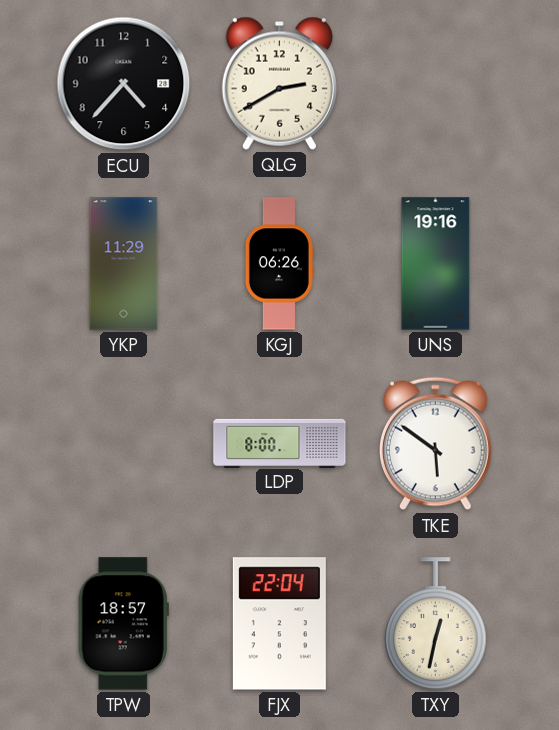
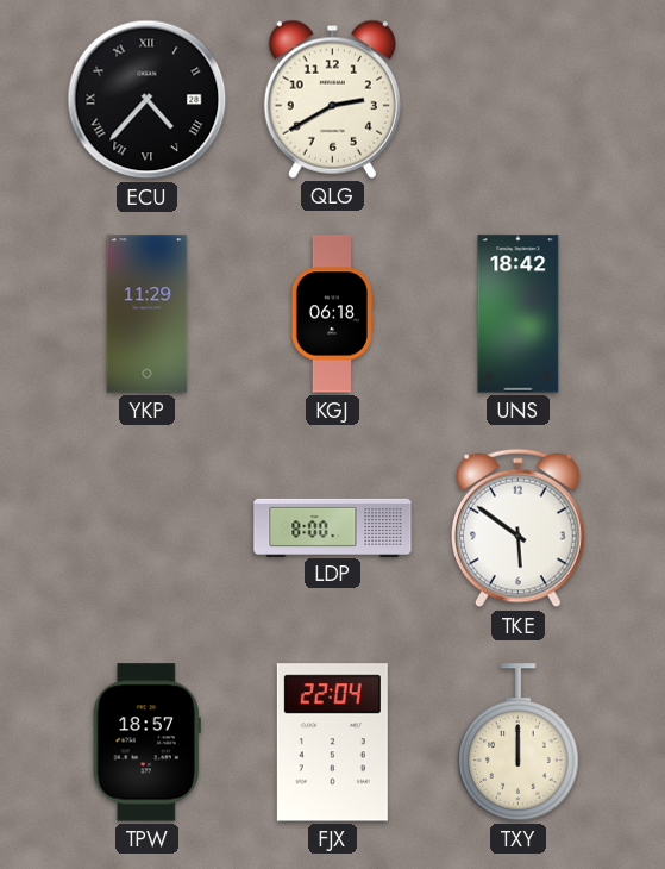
ECU numerals: Arabic -> Roman
KGJ: 06:26 -> 06:18
UNS: 19:16 -> 18:42
TXY: 12:32 -> 12:00
